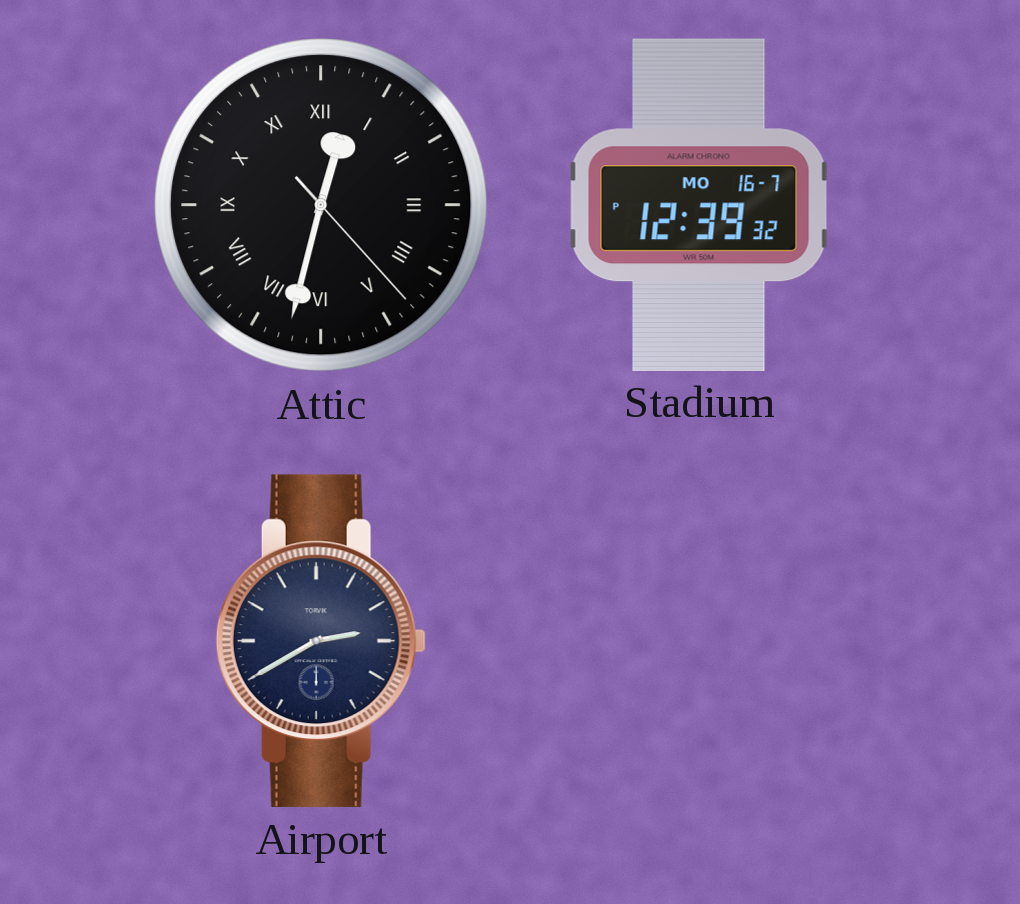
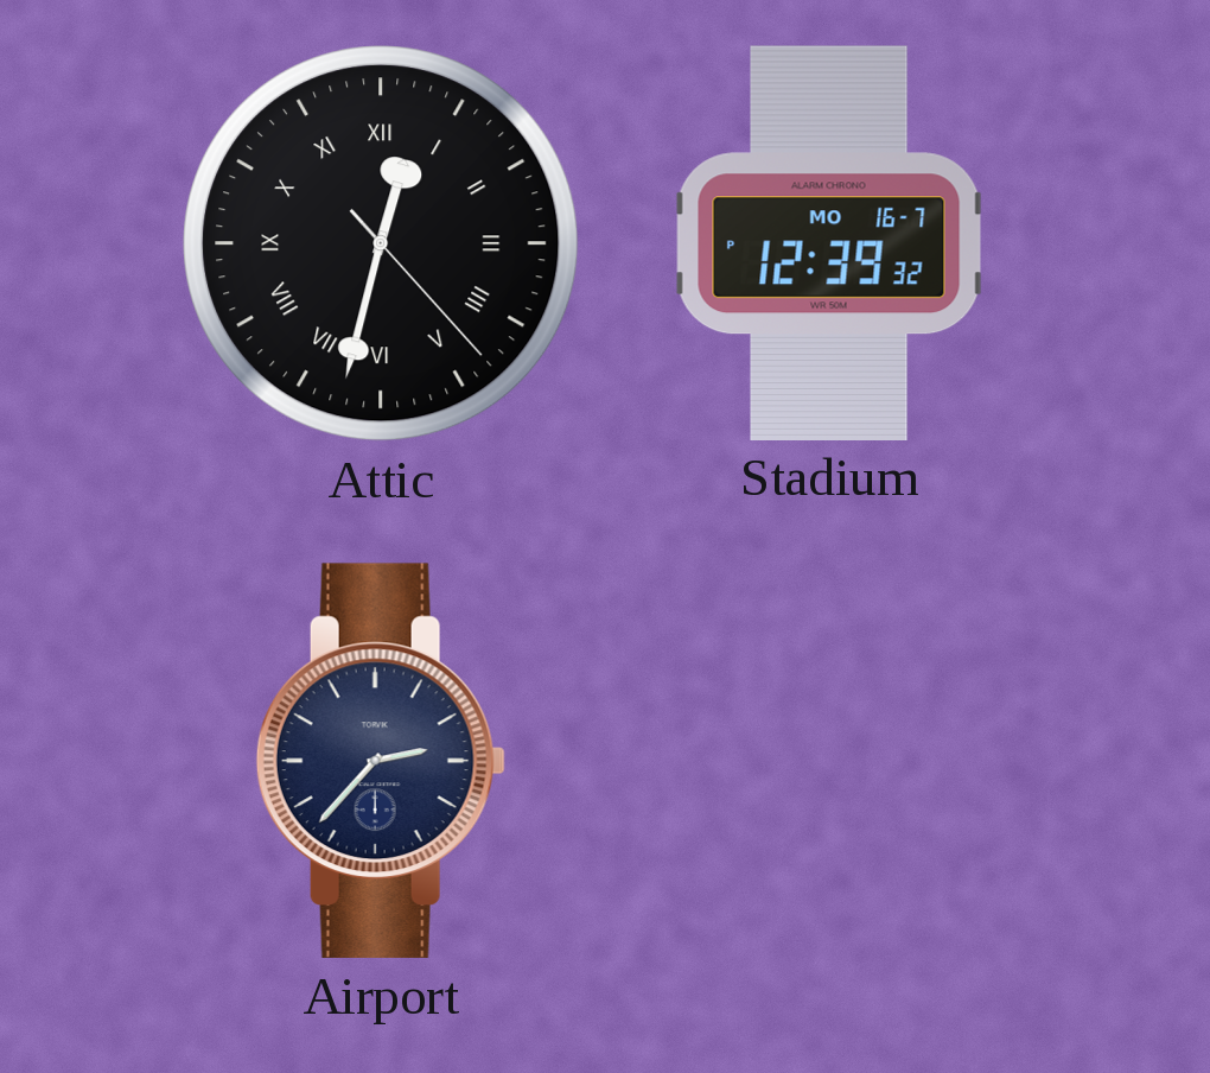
Airport: 2:40 -> 2:37
